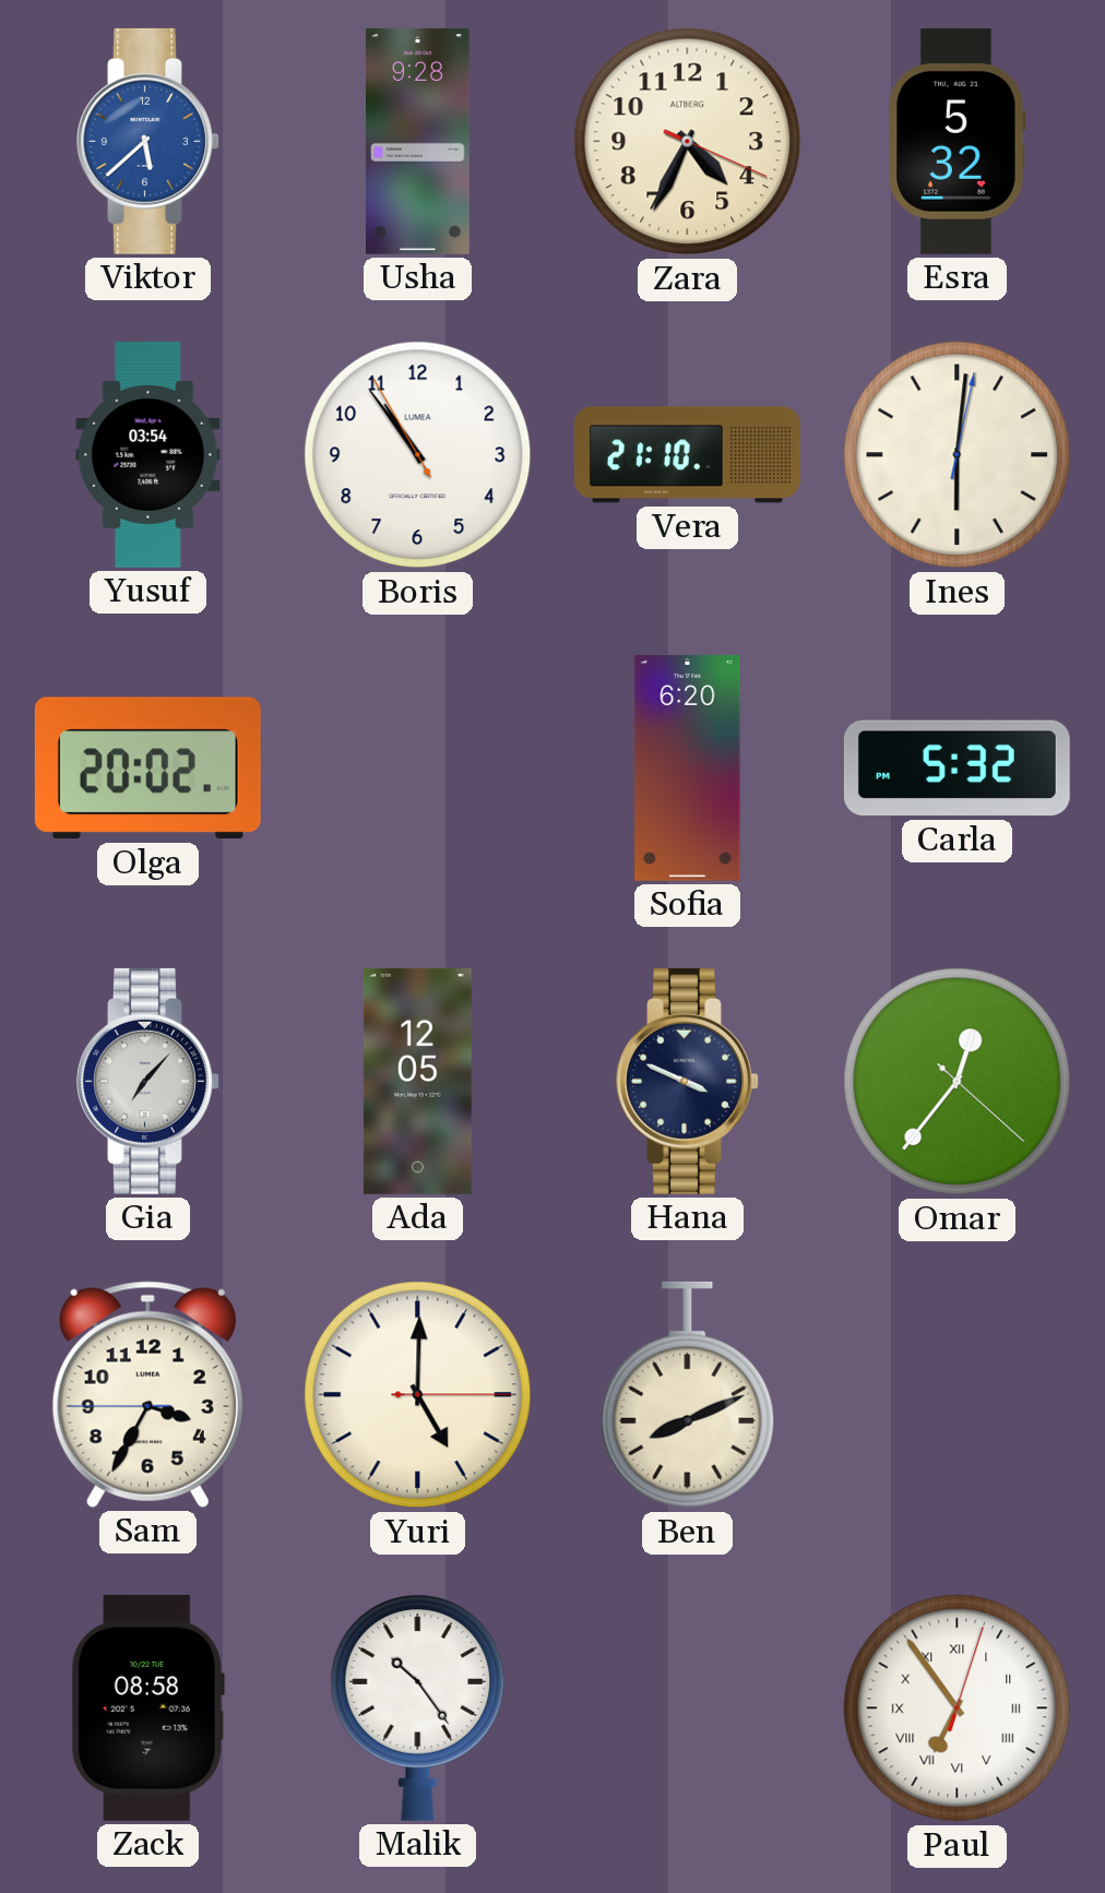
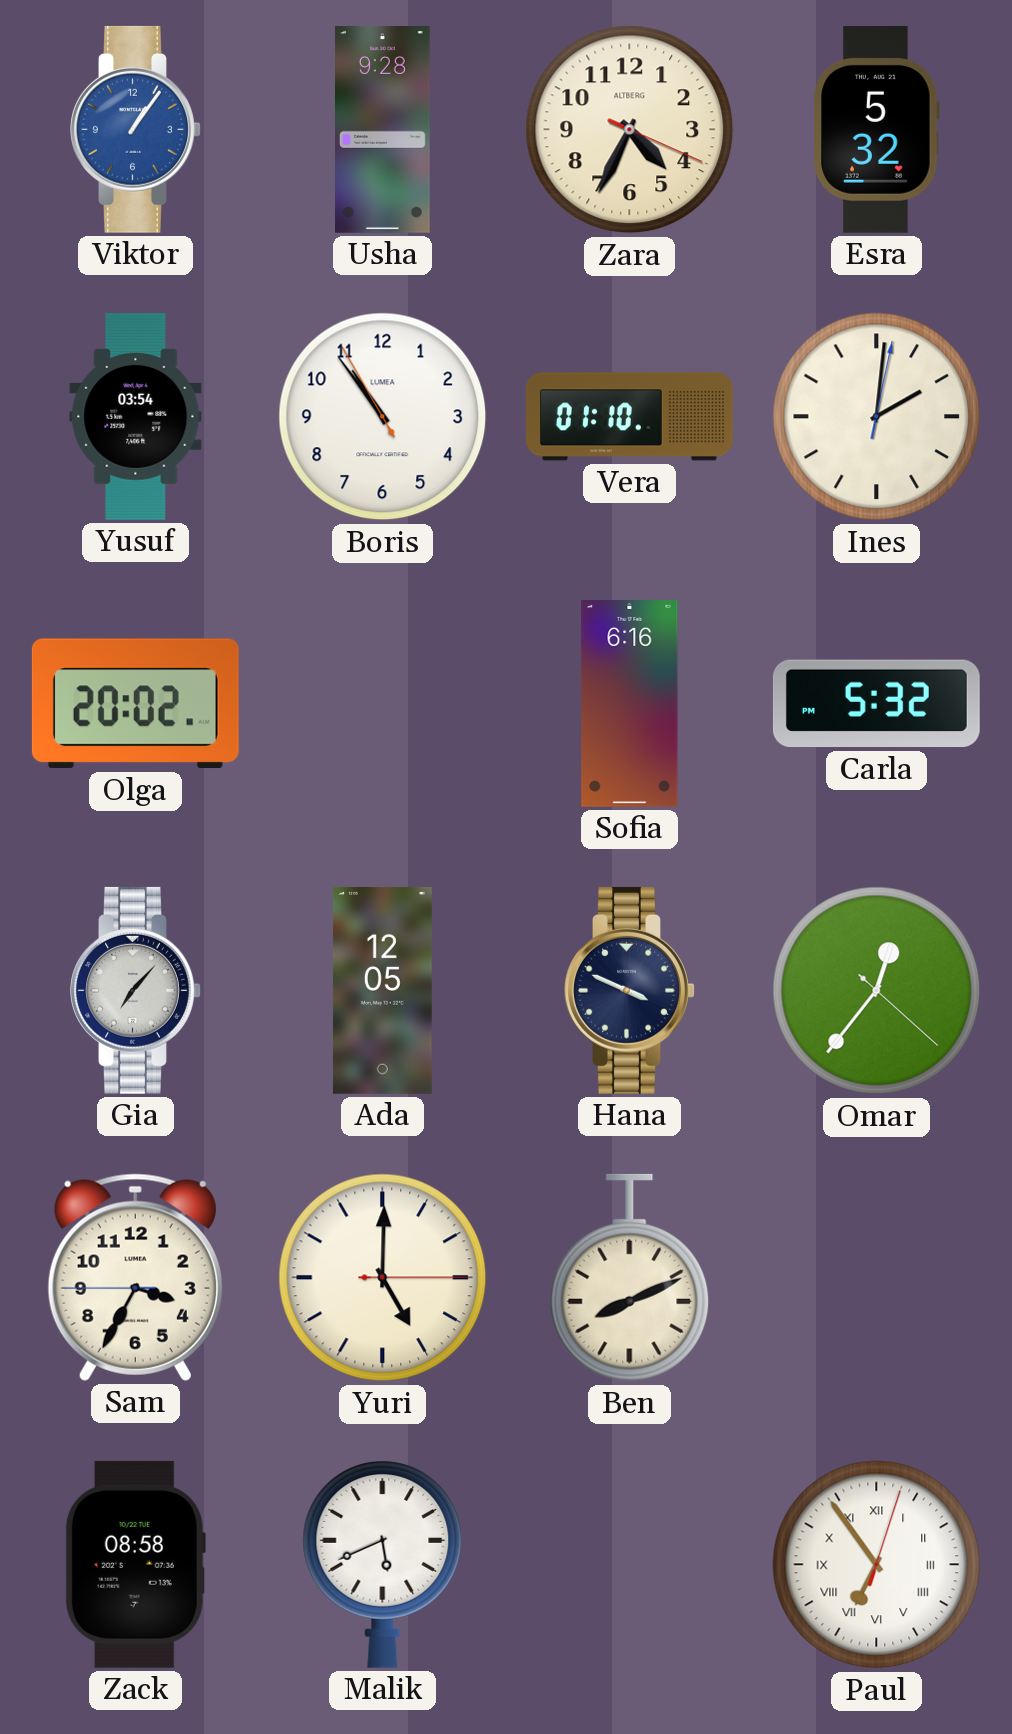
Viktor: 5:38 -> 1:06
Vera: 21:10 -> 01:10
Ines: 6:01 -> 2:01
Sofia: 6:20 -> 6:16
Malik: 10:24 -> 5:41
